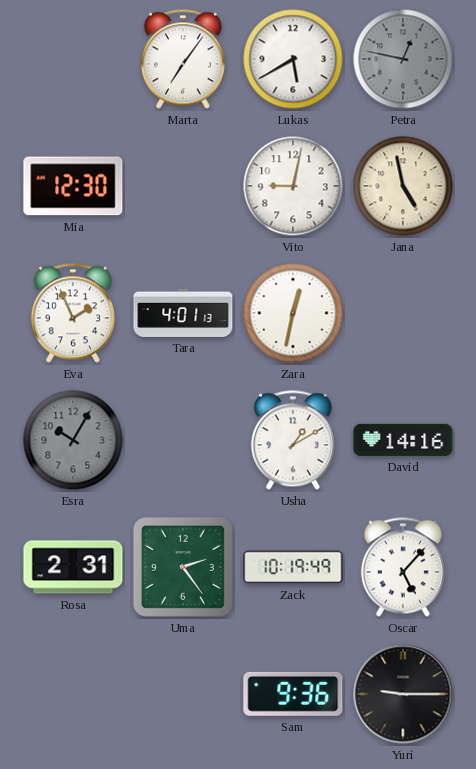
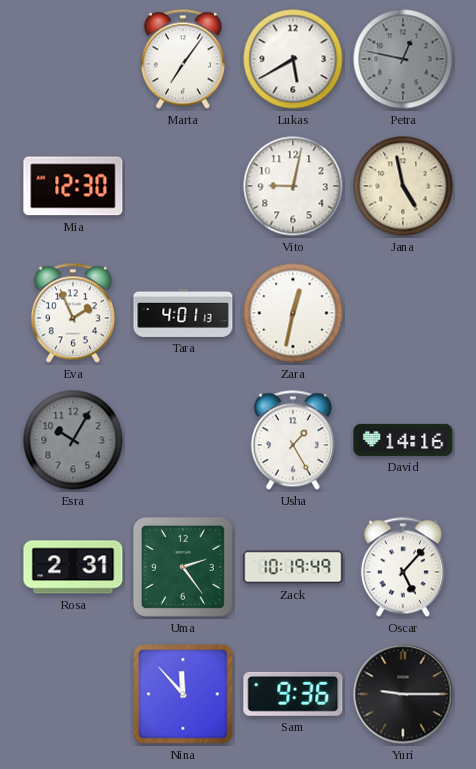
Usha: 1:10 -> 1:25
Nina: none -> 11:53
